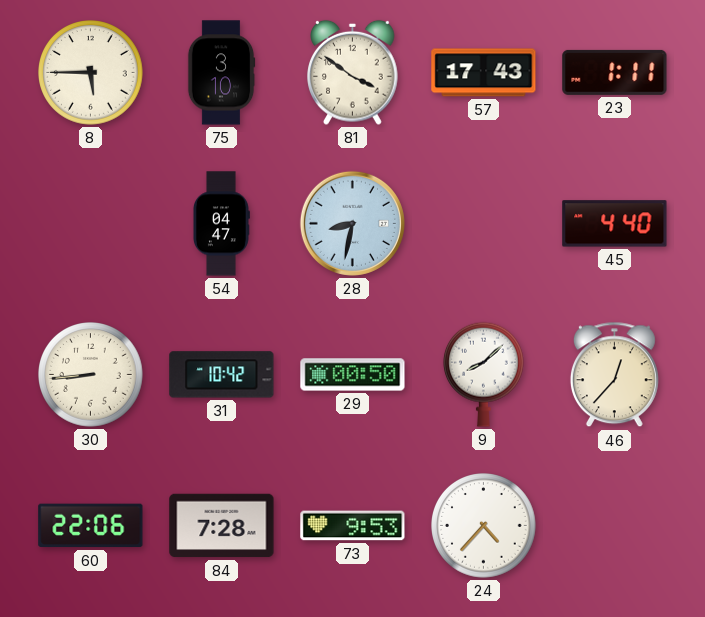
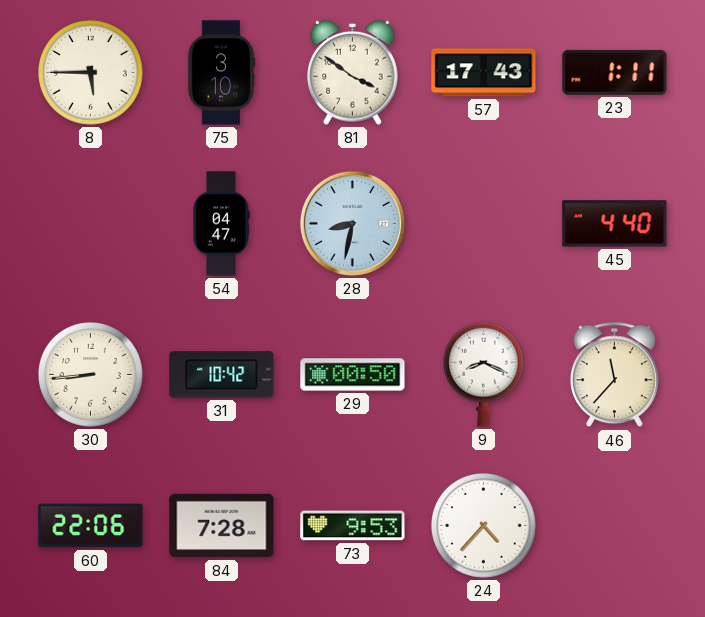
9: 8:08 -> 8:19
46: 12:37 -> 11:37
